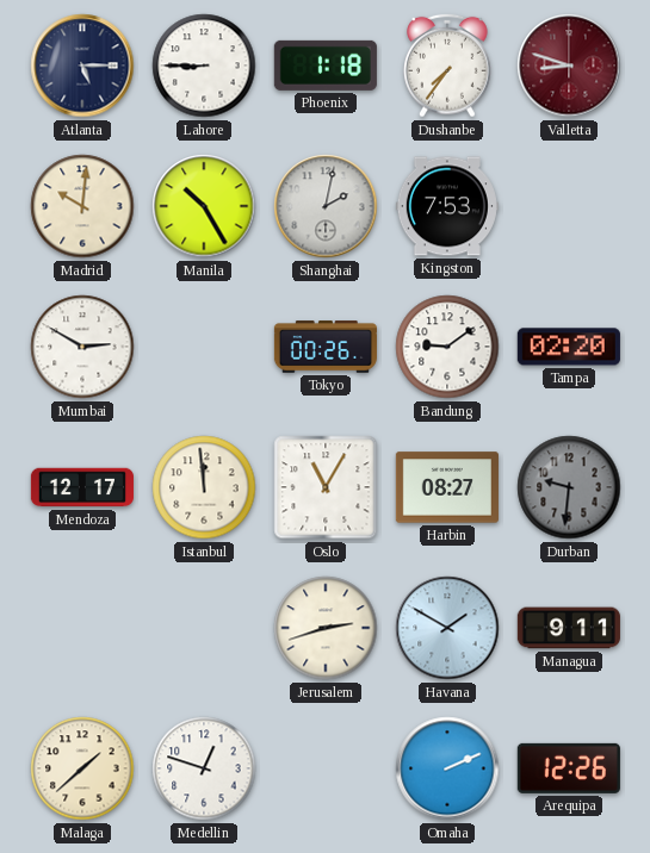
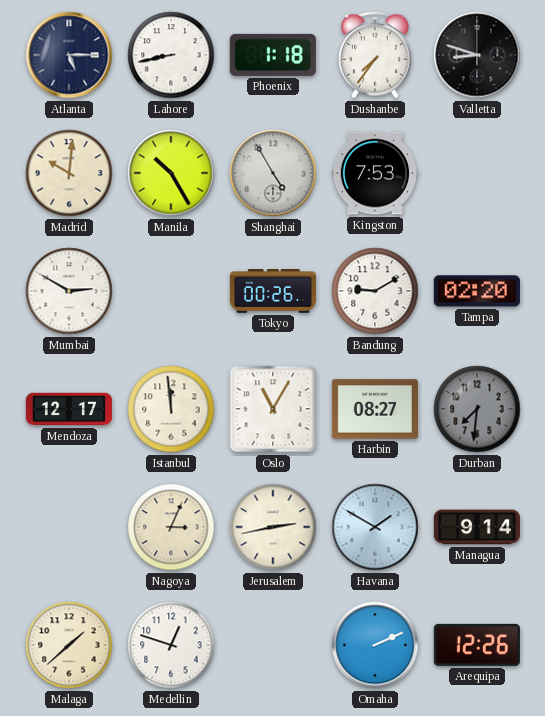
Lahore: 8:45 -> 8:43
Valletta dial: burgundy -> black
Shanghai: 2:02 -> 4:55
Bandung: 9:09 -> 9:10
Durban: 9:31 -> 7:31
Nagoya: none -> 3:04
Jerusalem: 2:42 -> 2:43
Managua: 9:11 -> 9:14
